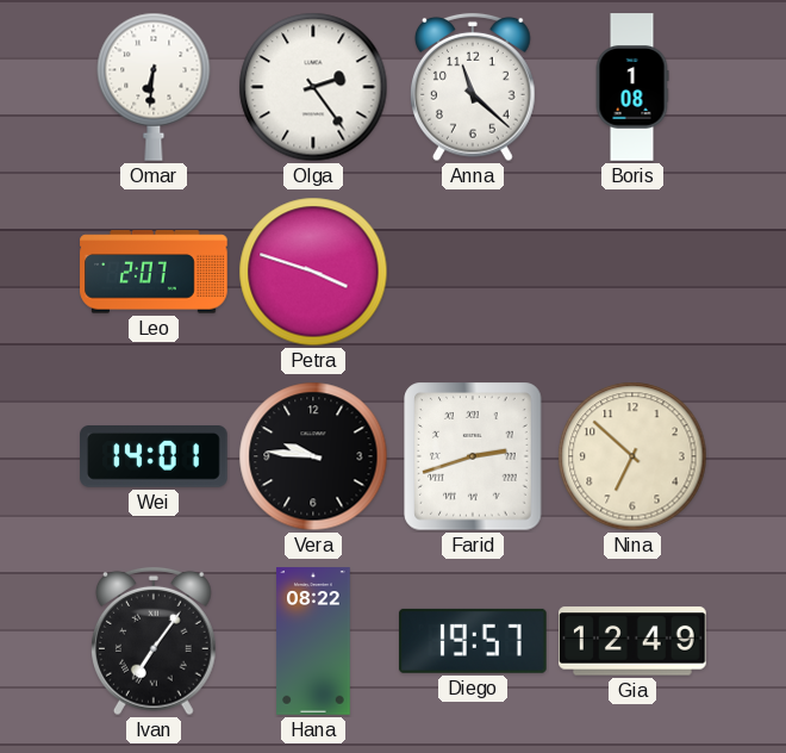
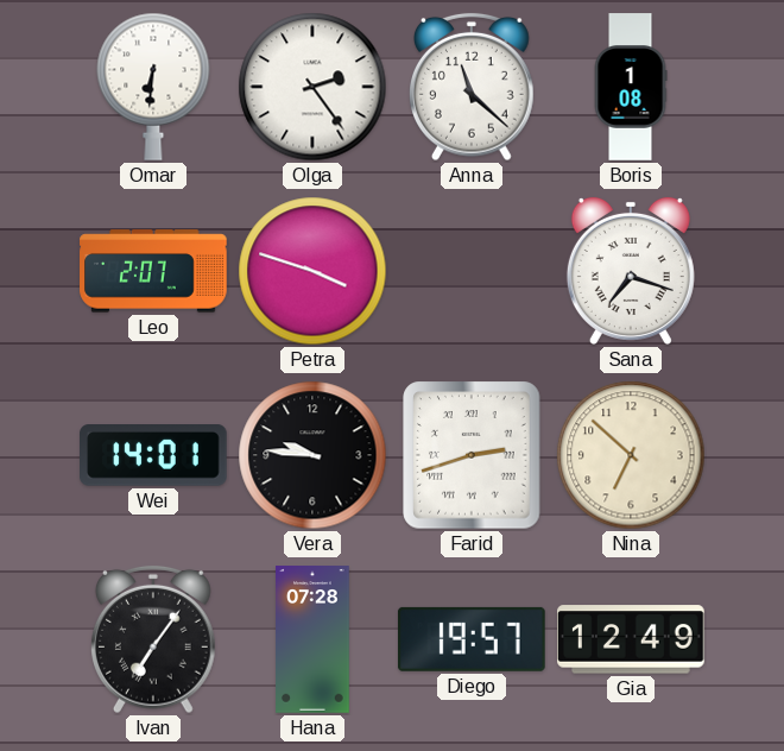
Sana: none -> 7:18
Hana: 08:22 -> 07:28
